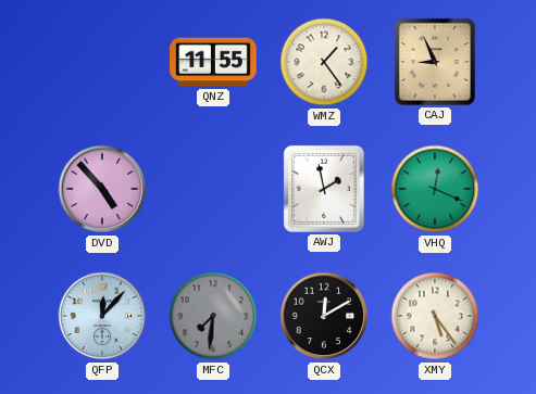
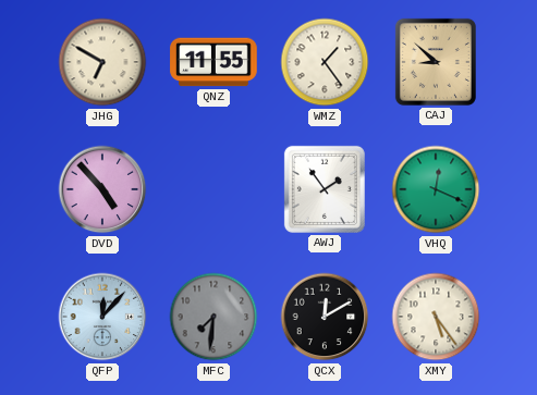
JHG: none -> 6:50
CAJ: 8:56 -> 8:52
AWJ: 1:58 -> 1:54
